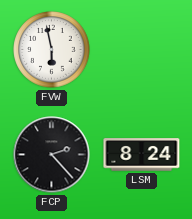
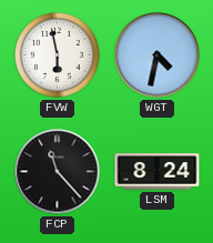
WGT: none -> 4:32
FCP: 2:23 -> 11:23
